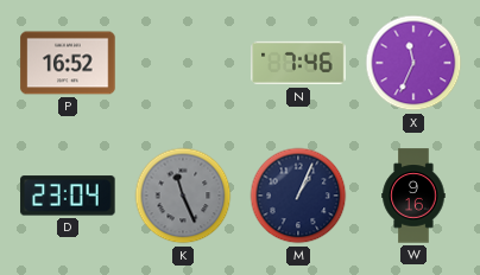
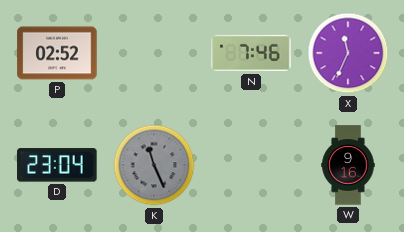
P: 16:52 -> 02:52
M: 1:04 -> none
